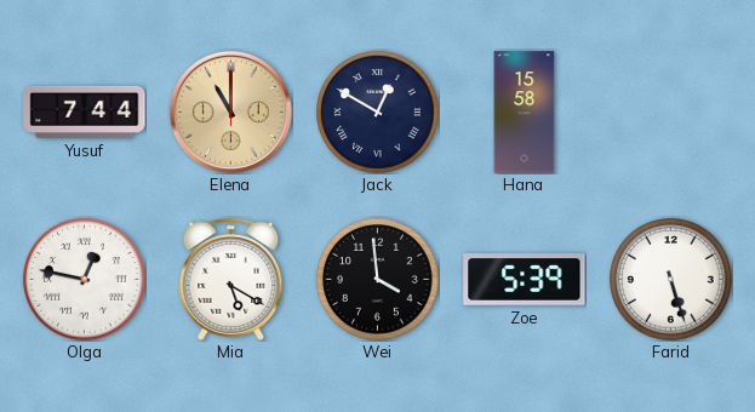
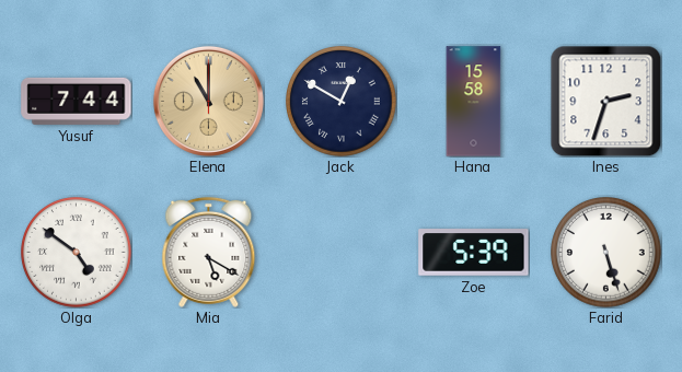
Ines: none -> 2:33
Olga: 12:47 -> 4:51
Wei: 3:59 -> none
